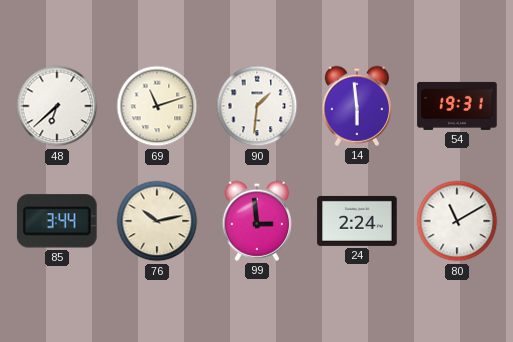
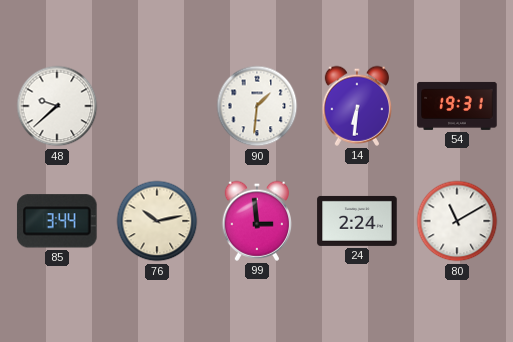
48: 6:38 -> 9:38
69: 11:12 -> none
14: 5:59 -> 6:31
